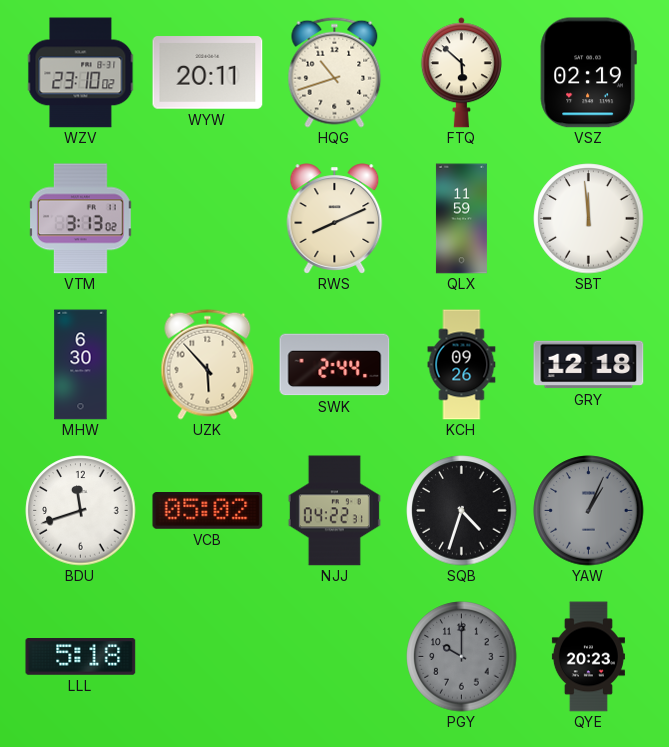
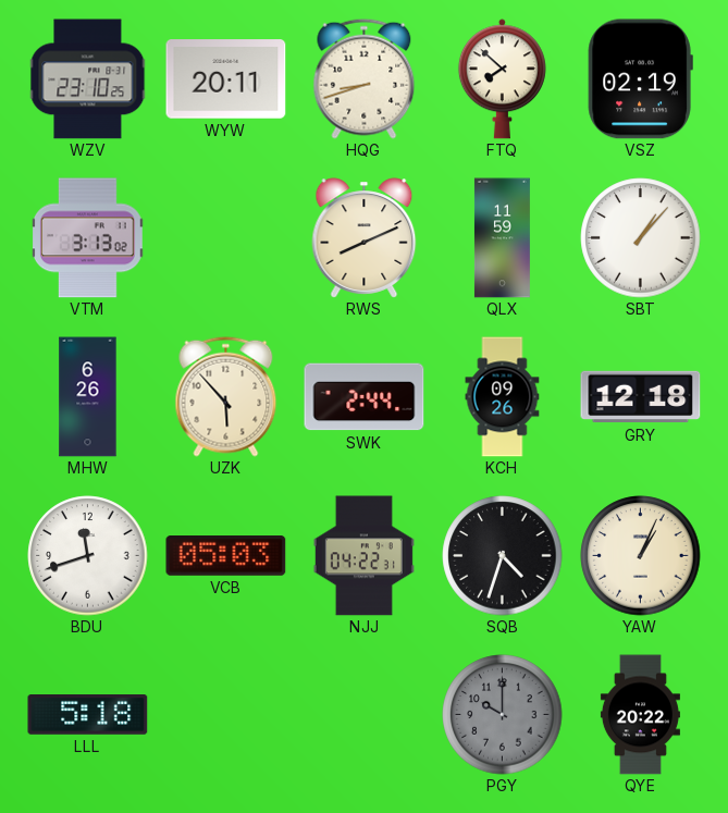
WZV: 23:10:02 -> 23:10:25
HQG: 10:42 -> 8:42
FTQ: 5:52 -> 7:52
SBT: 11:59 -> 1:07
MHW: 6:30 -> 6:26
VCB: 05:02 -> 05:03
YAW dial: grey -> cream
QYE: 20:23 -> 20:22
